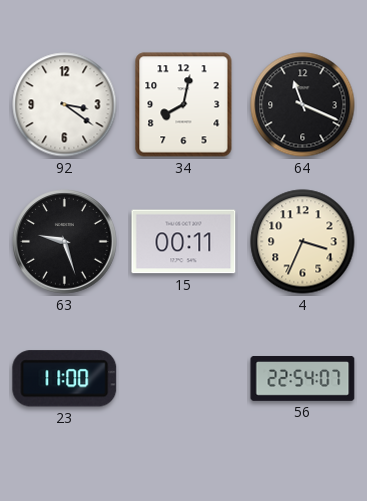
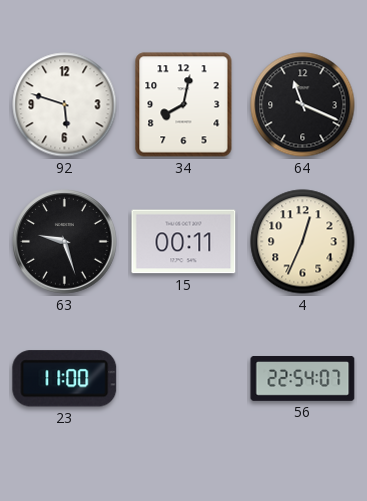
92: 3:21 -> 5:48
4: 3:34 -> 12:34
